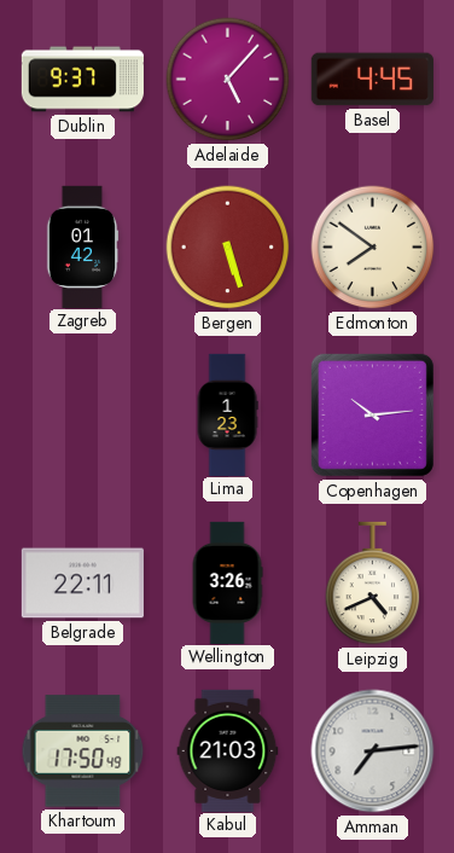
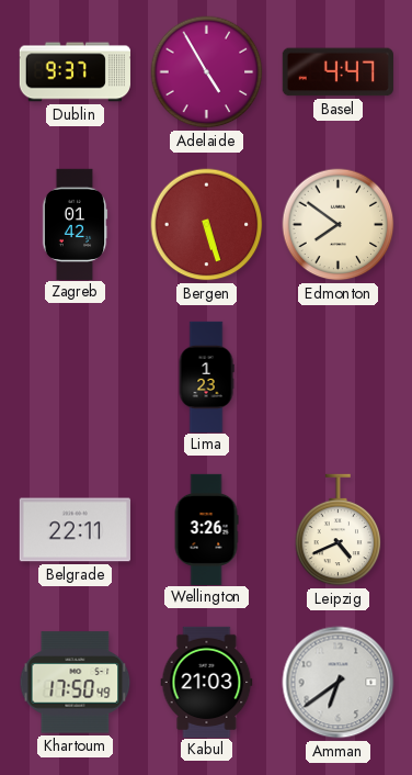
Adelaide: 5:07 -> 4:55
Basel: 4:45 -> 4:47
Copenhagen: 10:14 -> none
Amman: 7:14 -> 6:39
